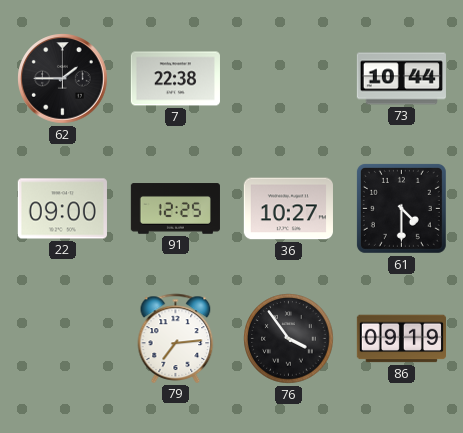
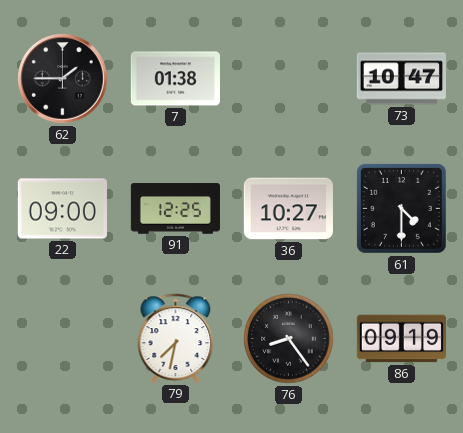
7: 22:38 -> 01:38
73: 10:44 -> 10:47
79: 7:14 -> 7:32
76: 3:54 -> 8:24
